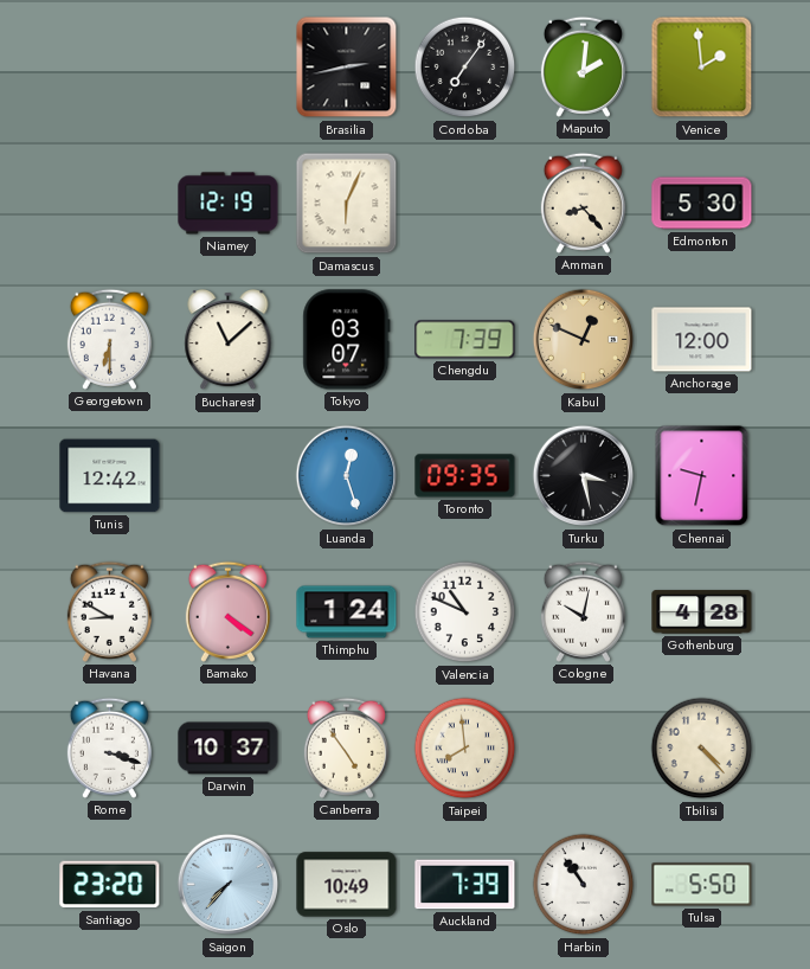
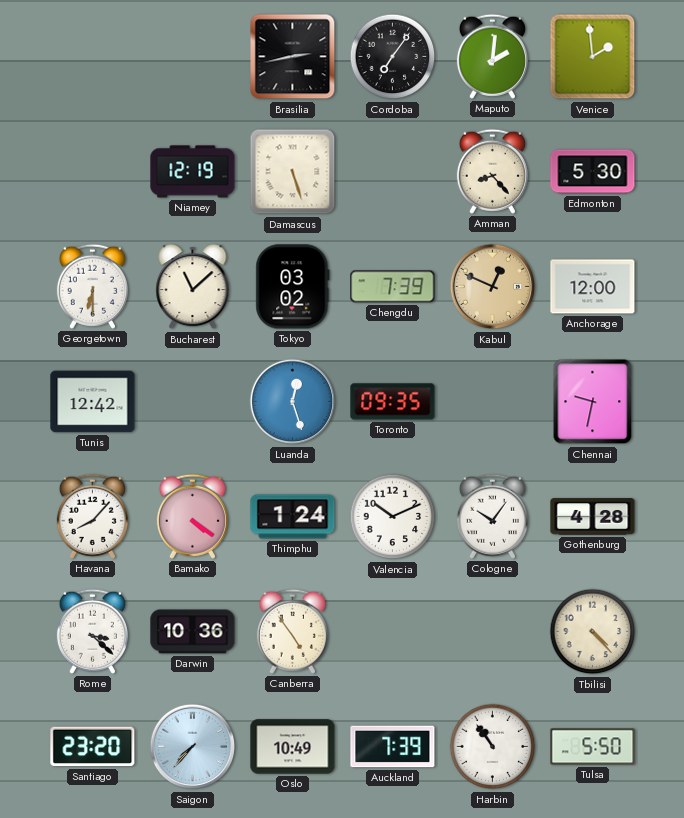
Damascus: 6:04 -> 5:27
Tokyo: 03:07 -> 03:02
Turku: 3:28 -> none
Havana: 8:50 -> 8:07
Valencia: 10:49 -> 10:11
Cologne: 10:02 -> 10:06
Rome: 3:18 -> 3:22
Darwin: 10:37 -> 10:36
Taipei: 7:59 -> none
